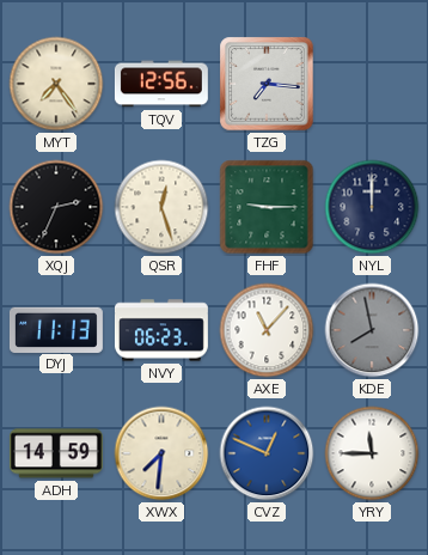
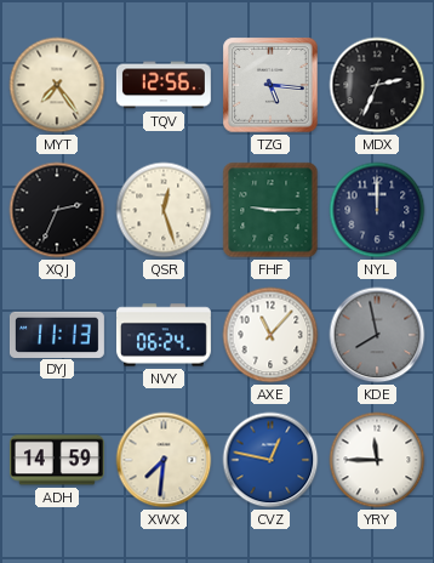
TZG: 7:16 -> 5:16
MDX: none -> 2:34
NVY: 06:23 -> 06:24
CVZ: 12:49 -> 12:47
